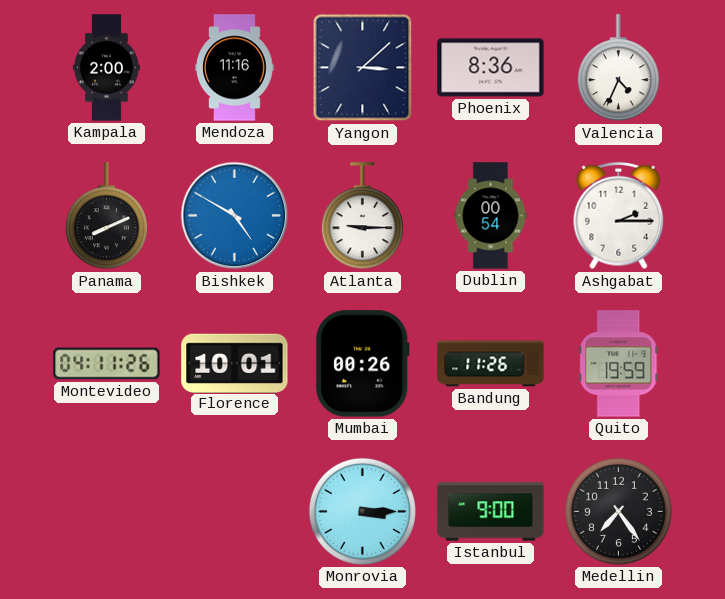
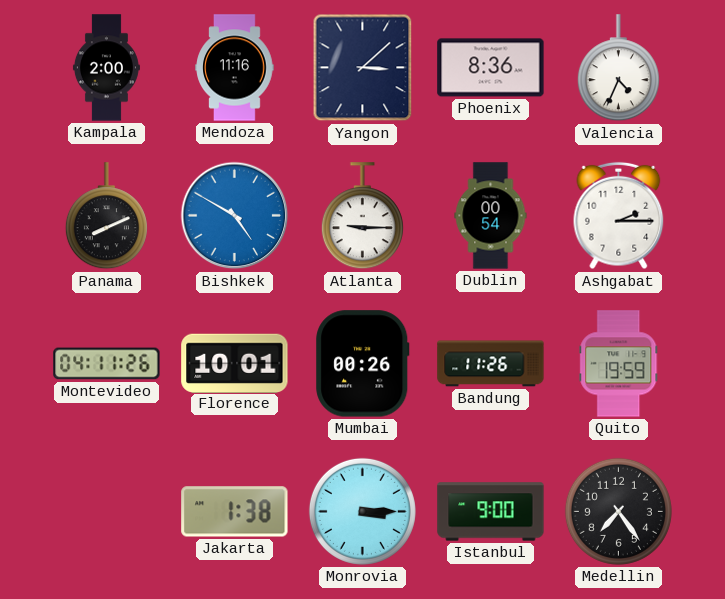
Jakarta: none -> 1:38
